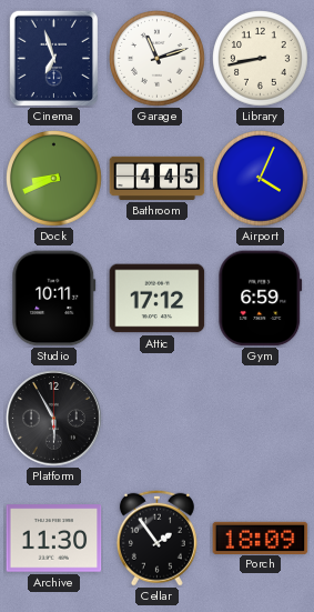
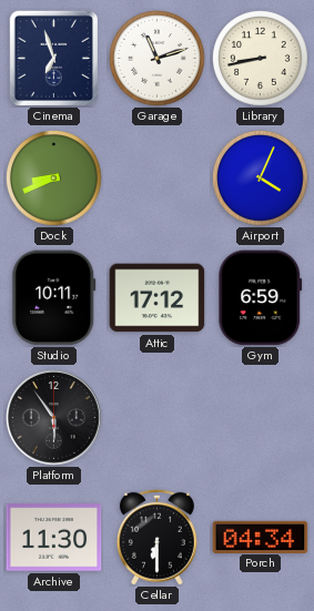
Bathroom: 4:45 -> none
Platform: 5:55 -> 5:54
Cellar: 1:54 -> 6:30
Porch: 18:09 -> 04:34
